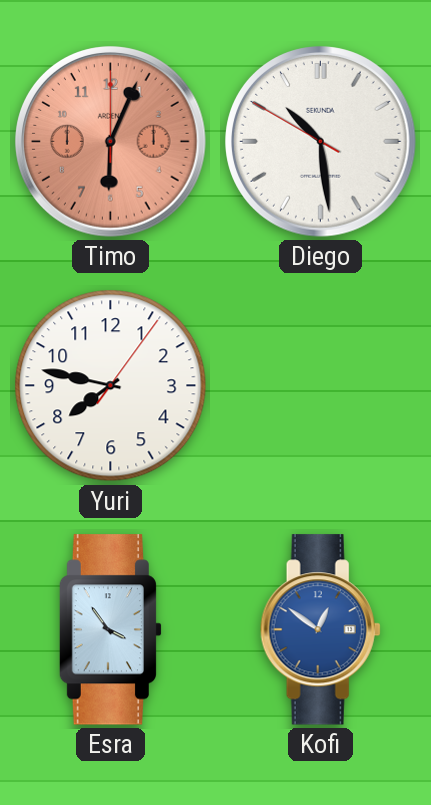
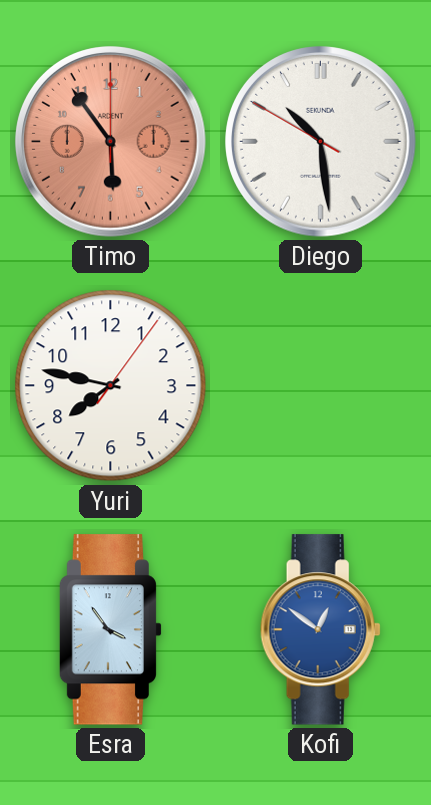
Timo: 6:04 -> 5:54
